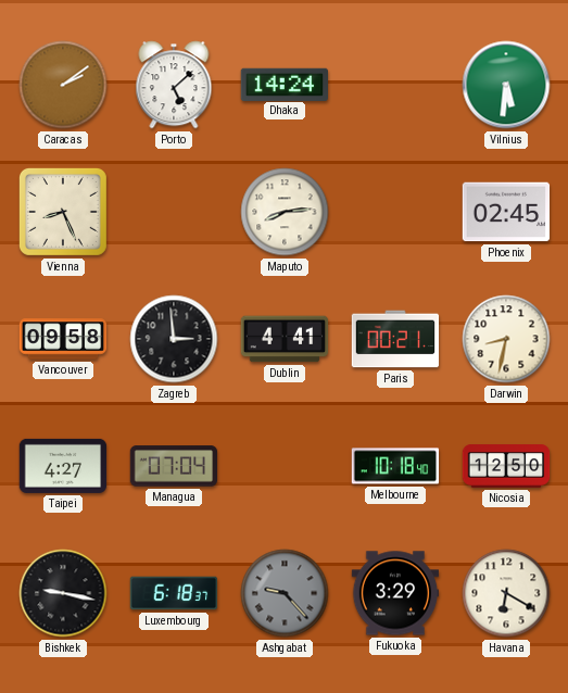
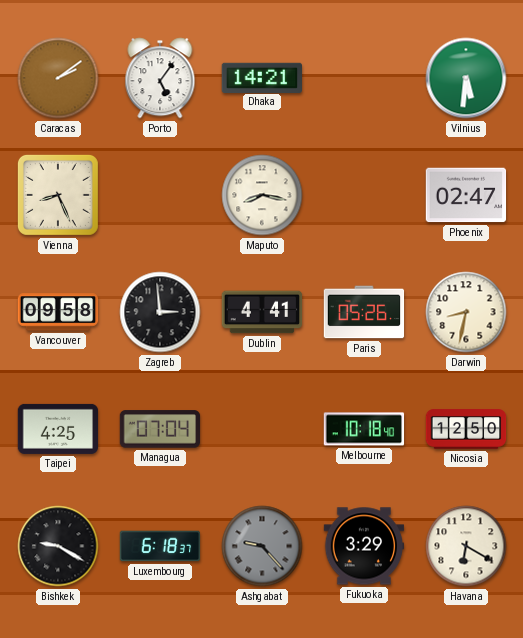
Porto: 5:08 -> 5:06
Dhaka: 14:24 -> 14:21
Maputo: 8:14 -> 8:17
Phoenix: 02:45 -> 02:47
Paris: 00:21 -> 05:26
Taipei: 4:27 -> 4:25
Bishkek: 9:17 -> 9:20
